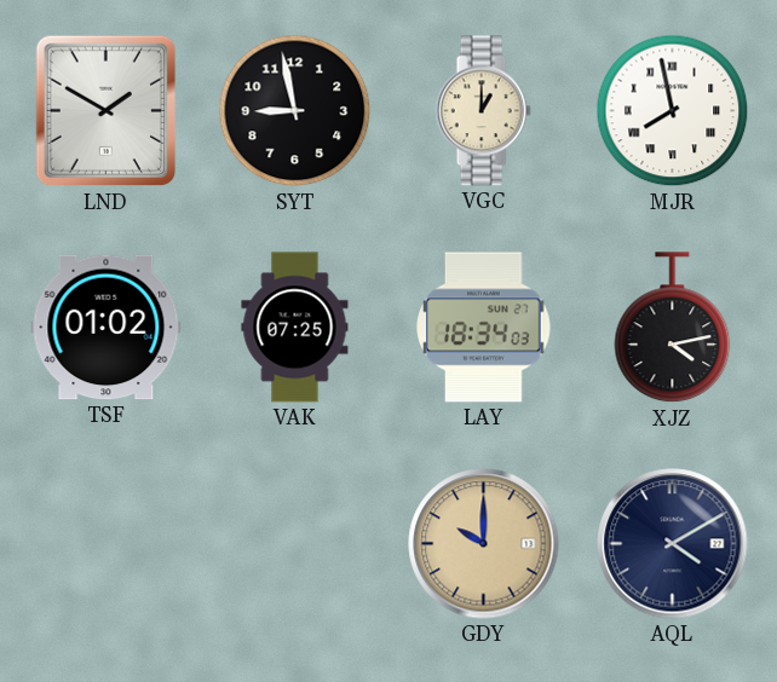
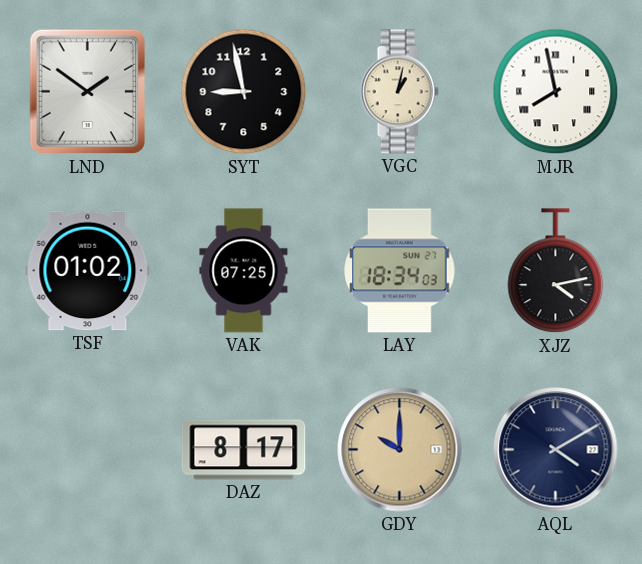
LND: 1:50 -> 1:51
VGC: 1:00 -> 1:02
DAZ: none -> 8:17
